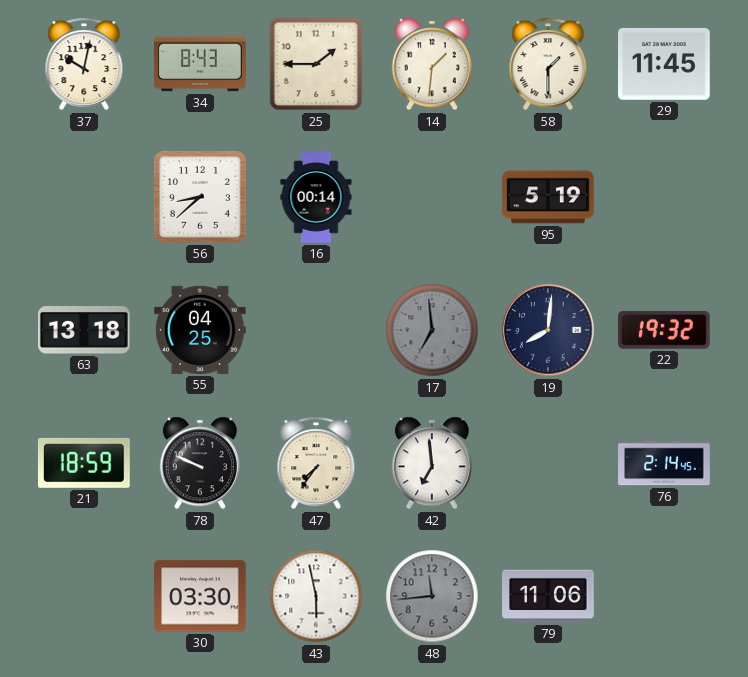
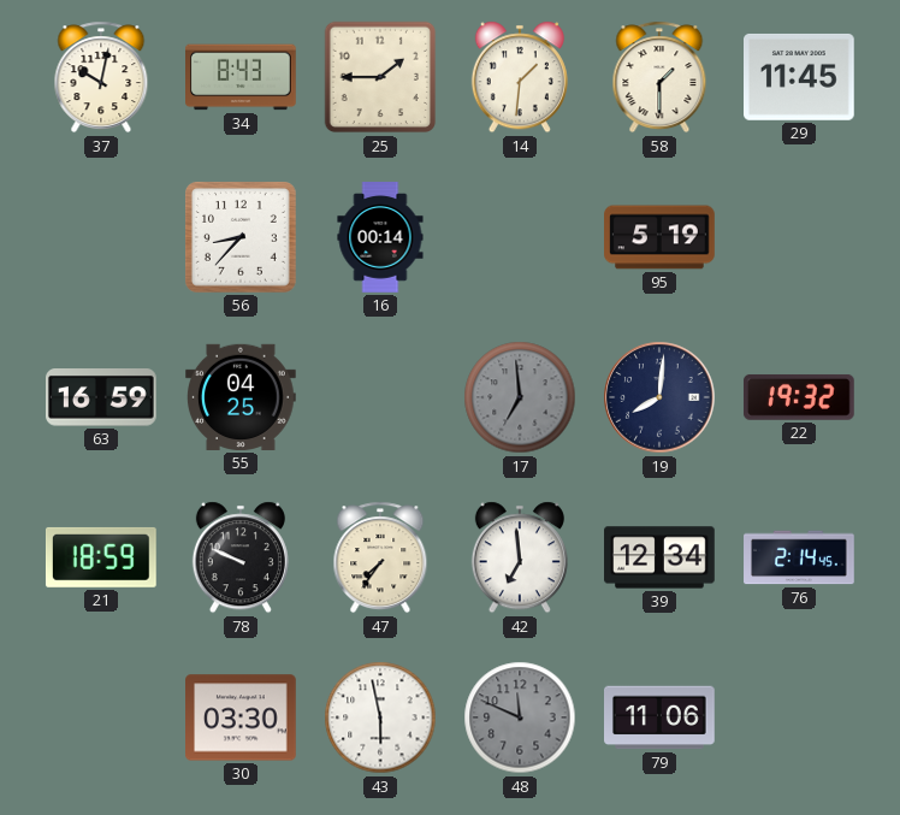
56: 8:38 -> 8:37
63: 13:18 -> 16:59
39: none -> 12:34
48: 11:44 -> 11:49
